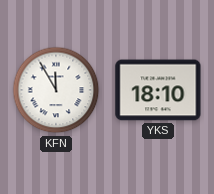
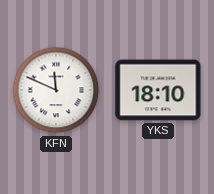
KFN: 11:55 -> 11:49
